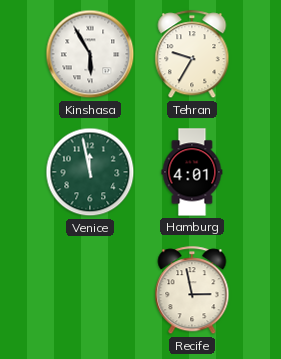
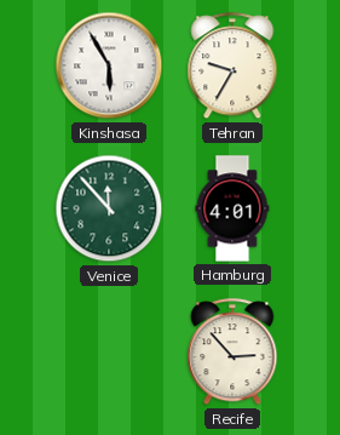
Venice: 11:58 -> 11:53
Recife: 2:58 -> 2:53
